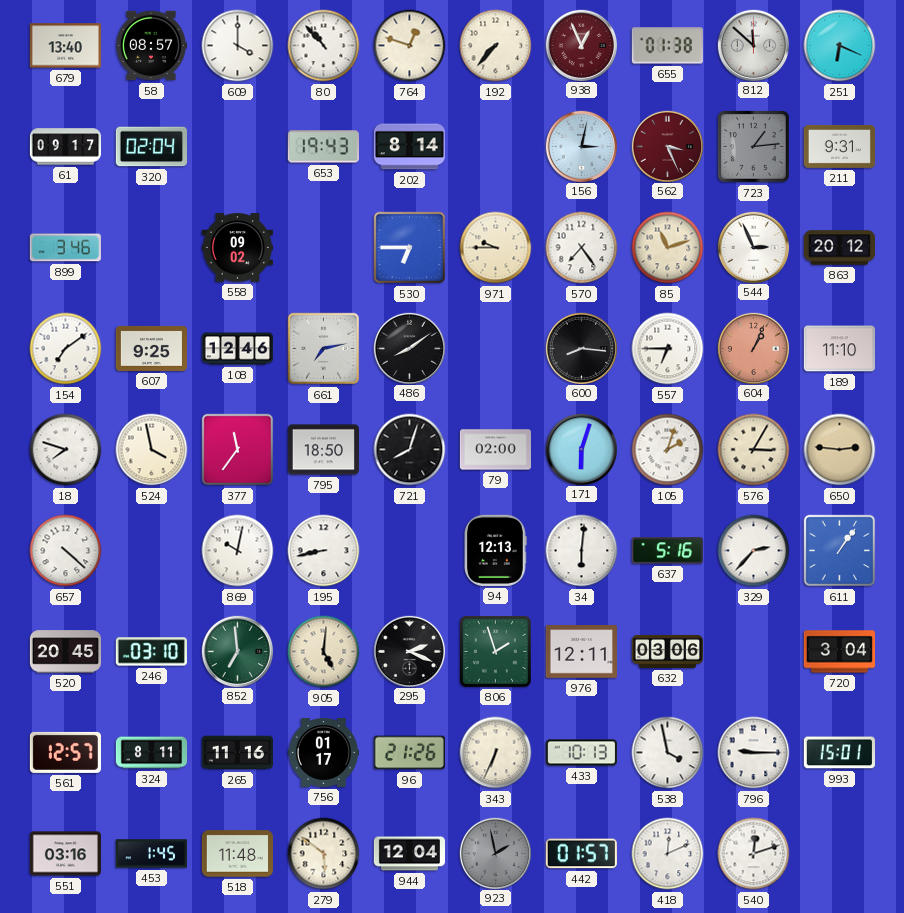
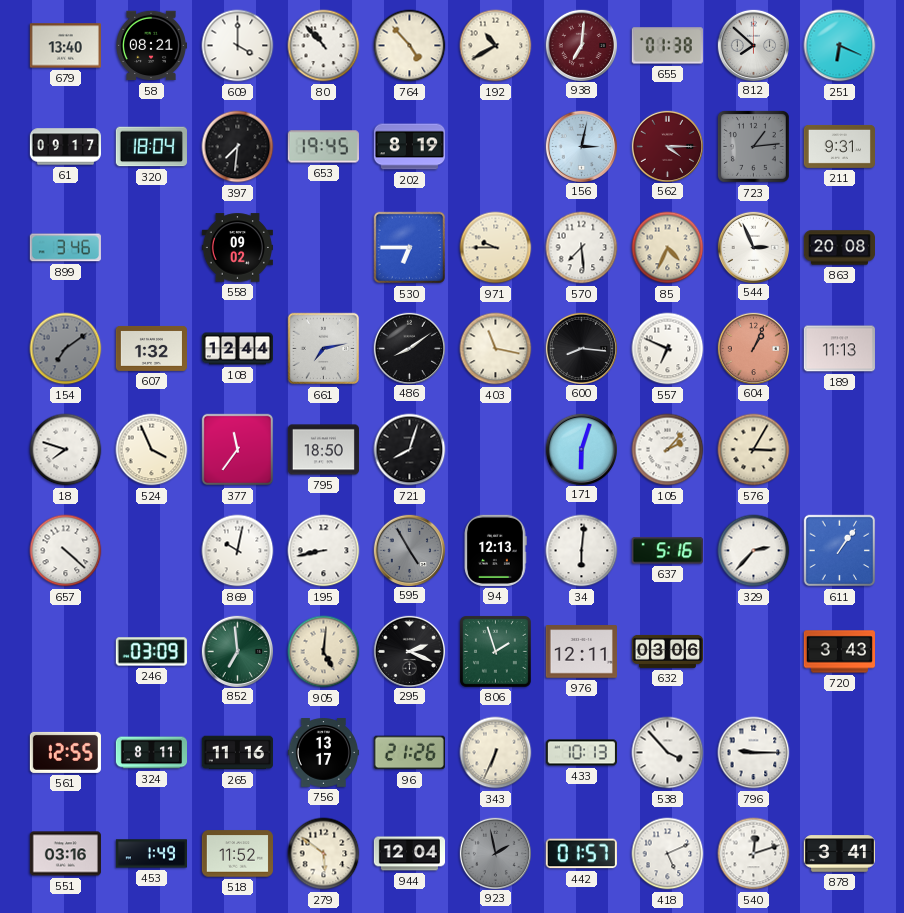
58: 08:57 -> 08:21
764: 12:48 -> 4:53
192: 7:37 -> 10:40
938: 12:56 -> 7:01
812: 11:52 -> 7:52
320: 02:04 -> 18:04
397: none -> 7:31
653: 19:43 -> 19:45
202: 8:14 -> 8:19
562: 3:26 -> 4:15
570: 7:24 -> 7:29
85: 11:12 -> 4:34
863: 20:12 -> 20:08
154 dial: white -> grey
607: 9:25 -> 1:32
108: 12:46 -> 12:44
403: none -> 11:17
557: 6:45 -> 6:49
189: 11:10 -> 11:13
524: 3:58 -> 3:56
79: 02:00 -> none
105: 2:03 -> 2:07
650: 2:46 -> none
595: none -> 4:55
520: 20:45 -> none
246: 03:10 -> 03:09
720: 3:04 -> 3:43
561: 12:57 -> 12:55
756: 01:17 -> 13:17
538: 3:58 -> 3:53
993: 15:01 -> none
453: 1:45 -> 1:49
518: 11:48 -> 11:52
418: 12:11 -> 5:11
878: none -> 3:41
